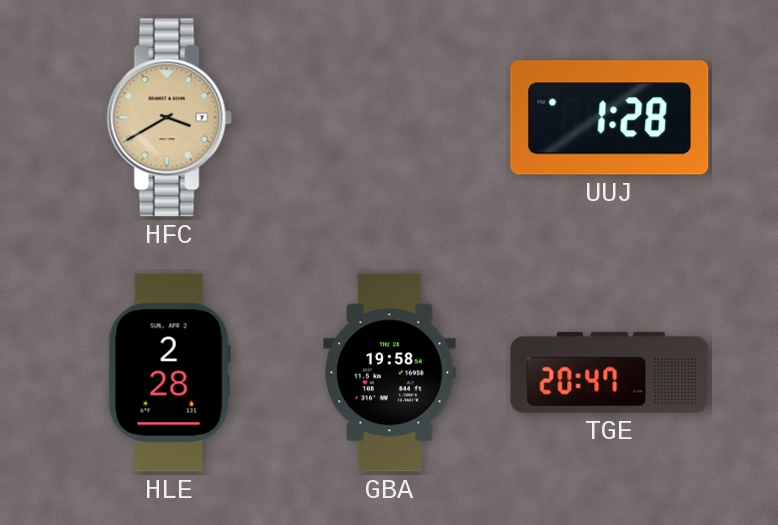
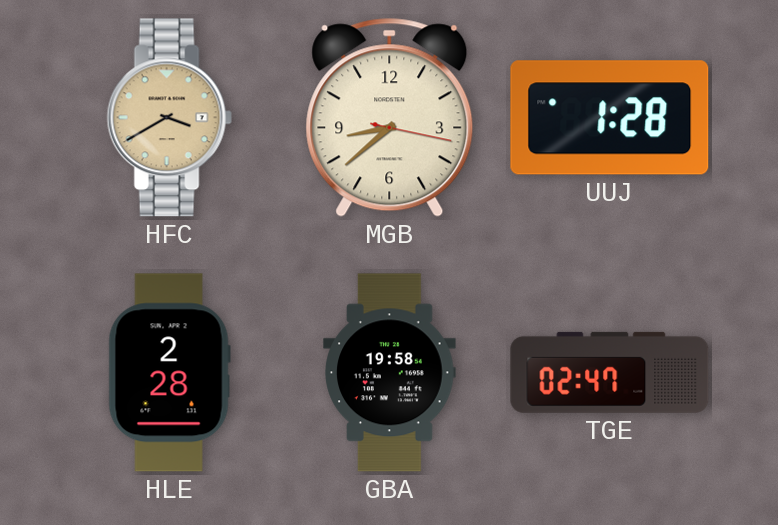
MGB: none -> 8:38
TGE: 20:47 -> 02:47
